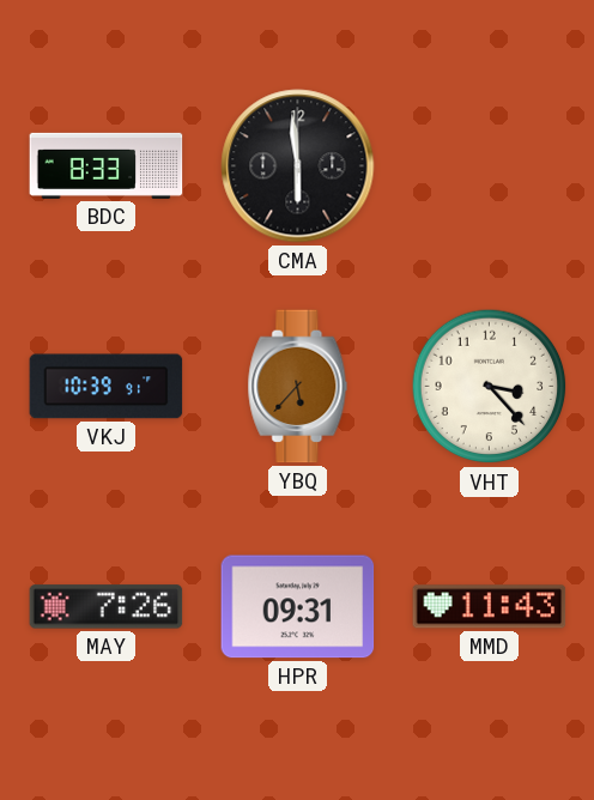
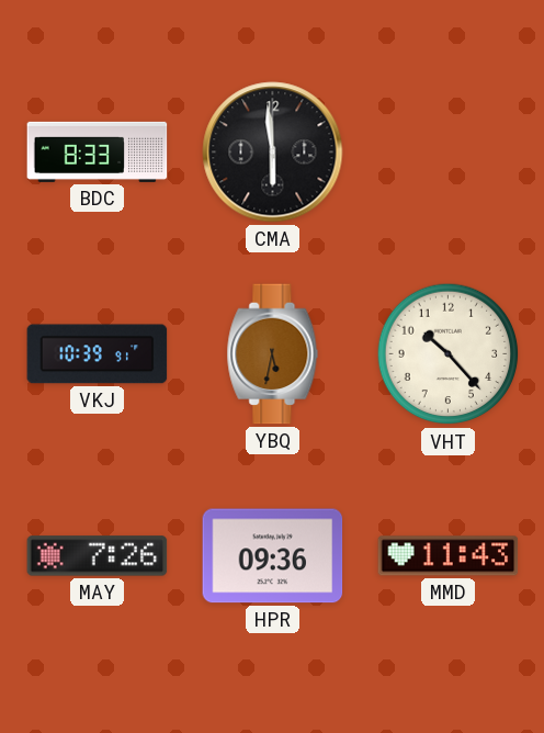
YBQ: 5:37 -> 5:32
VHT: 3:23 -> 10:23
HPR: 09:31 -> 09:36
